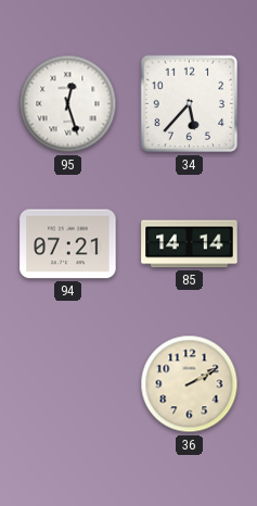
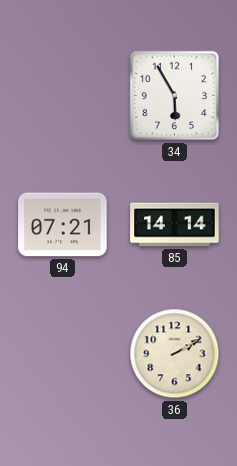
95: 12:27 -> none
34: 5:37 -> 5:55
